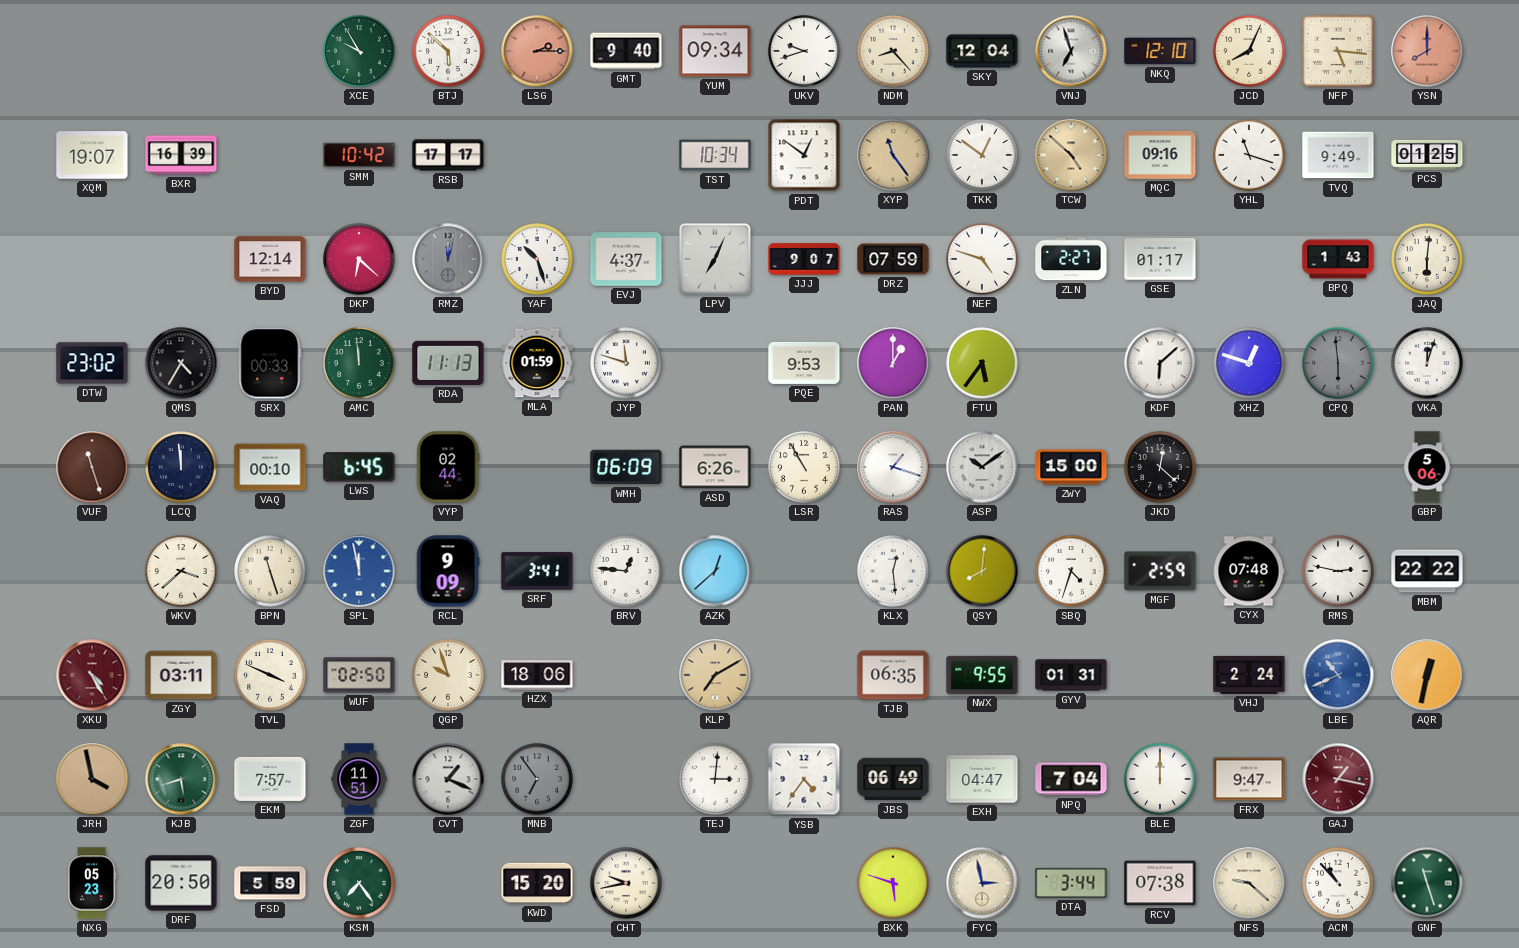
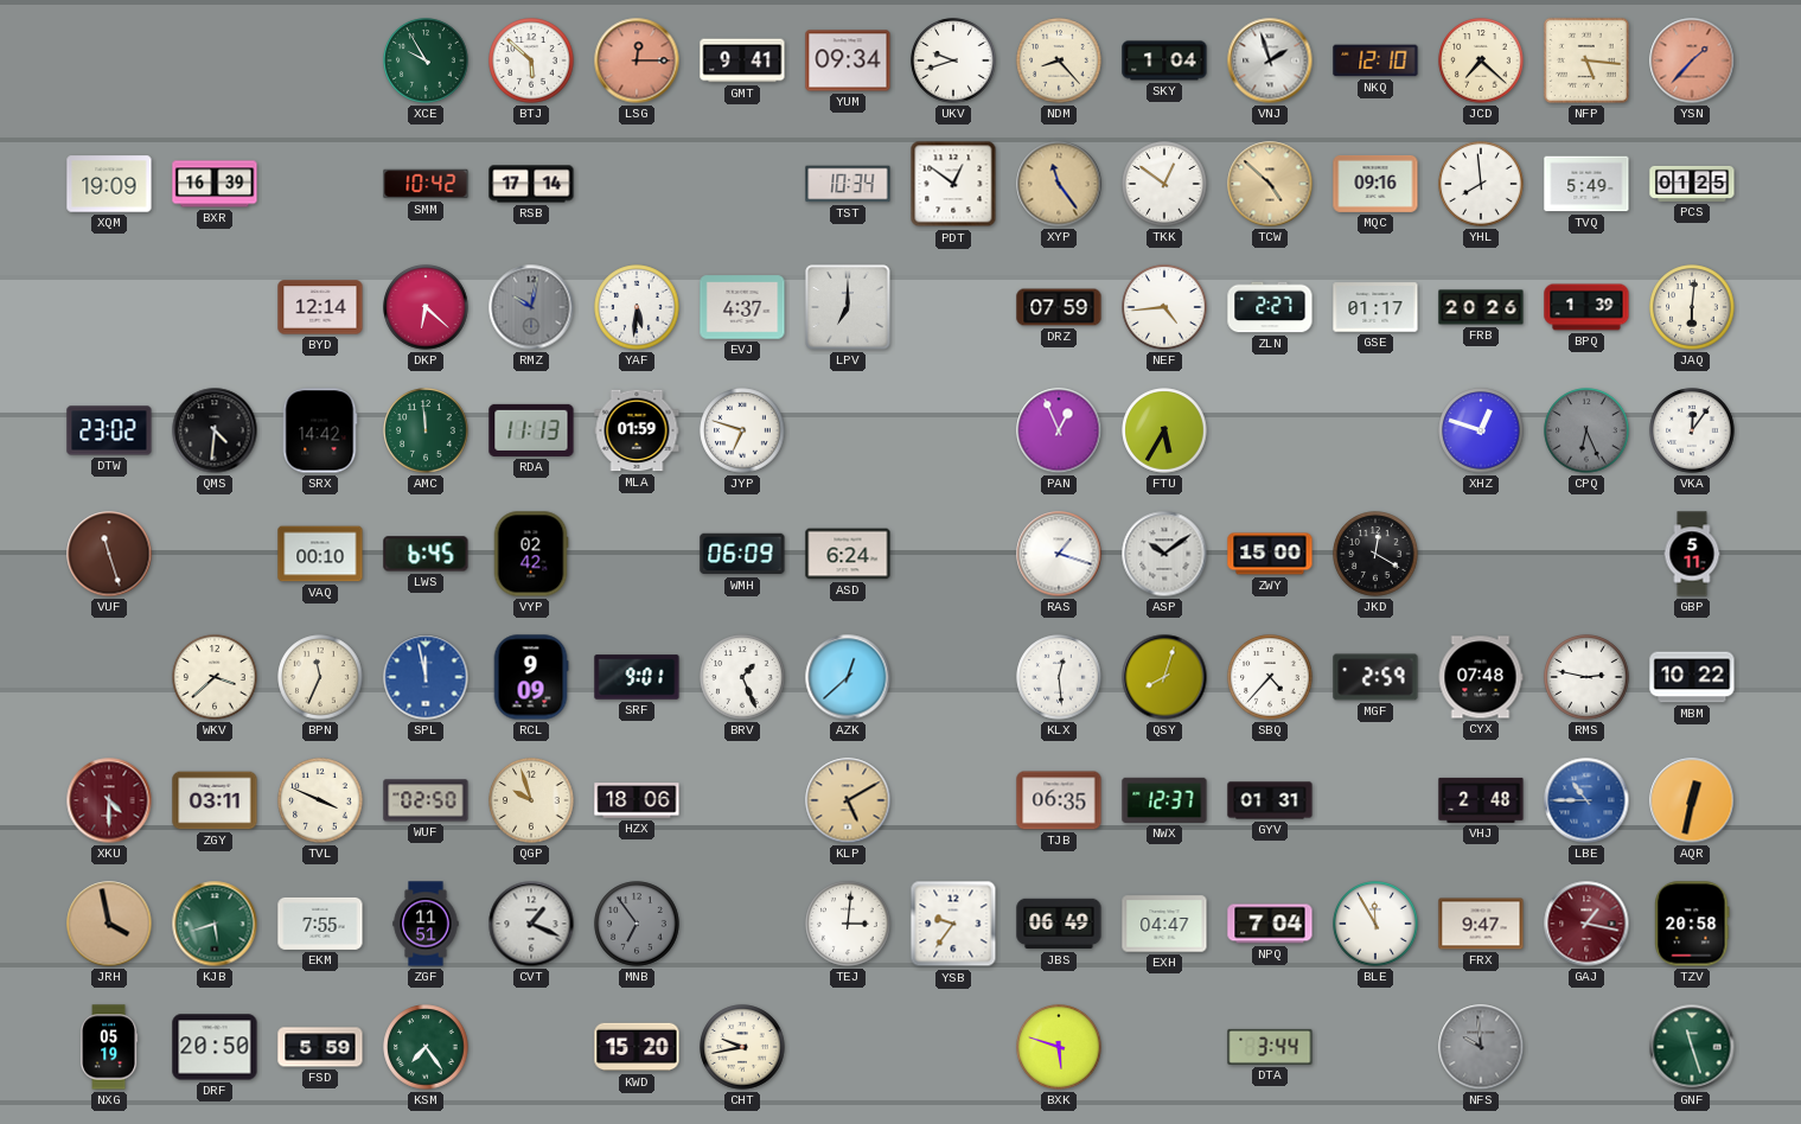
LSG: 2:15 -> 12:15
GMT: 9:40 -> 9:41
SKY: 12:04 -> 1:04
VNJ: 6:57 -> 1:57
JCD: 8:04 -> 7:22
YSN: 8:00 -> 1:37
XQM: 19:07 -> 19:09
RSB: 17:17 -> 17:14
YHL: 11:18 -> 7:59
TVQ: 9:49 -> 5:49
RMZ: 12:02 -> 10:02
YAF: 10:27 -> 5:31
LPV: 7:04 -> 7:00
JJJ: 9:07 -> none
NEF: 4:48 -> 4:44
FRB: none -> 20:26
BPQ: 1:43 -> 1:39
QMS: 4:35 -> 4:31
SRX: 00:33 -> 14:42
JYP: 11:48 -> 6:48
PQE: 9:53 -> none
PAN: 1:00 -> 12:56
FTU: 5:36 -> 5:35
KDF: 6:08 -> none
CPQ: 5:59 -> 6:26
VKA: 12:03 -> 12:06
LCQ: 11:59 -> none
VYP: 02:44 -> 02:42
ASD: 6:26 -> 6:24
LSR: 10:55 -> none
JKD: 12:22 -> 12:20
GBP: 5:06 -> 5:11
BPN: 11:27 -> 11:34
SRF: 3:41 -> 9:01
BRV: 12:46 -> 1:26
QSY: 8:01 -> 8:03
SBQ: 4:33 -> 4:37
MBM: 22:22 -> 10:22
XKU: 4:25 -> 4:30
KLP: 7:10 -> 5:10
NWX: 9:55 -> 12:37
VHJ: 2:24 -> 2:48
LBE: 10:41 -> 10:45
EKM: 7:57 -> 7:55
YSB: 4:36 -> 9:36
BLE: 12:00 -> 11:55
TZV: none -> 20:58
NXG: 05:23 -> 05:19
FYC: 2:58 -> none
RCV: 07:38 -> none
NFS: 9:22 -> 9:59
NFS dial: cream -> grey
ACM: 10:53 -> none
